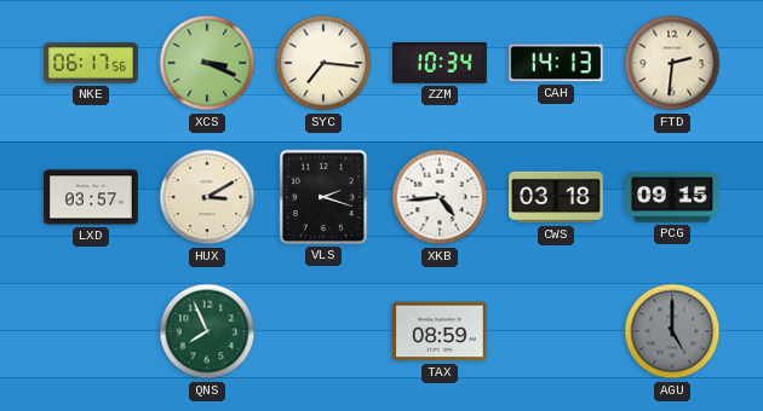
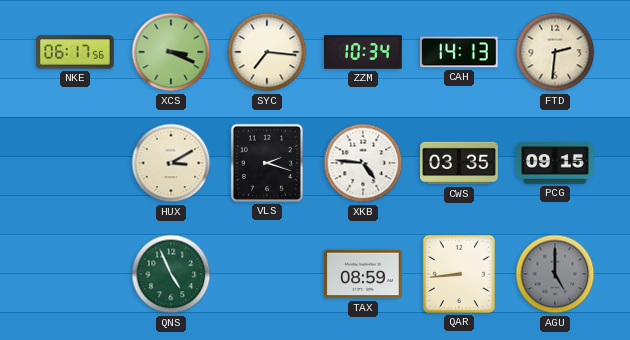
LXD: 03:57 -> none
XKB: 4:44 -> 4:46
CWS: 03:18 -> 03:35
QNS: 7:56 -> 4:56
QAR: none -> 8:44
